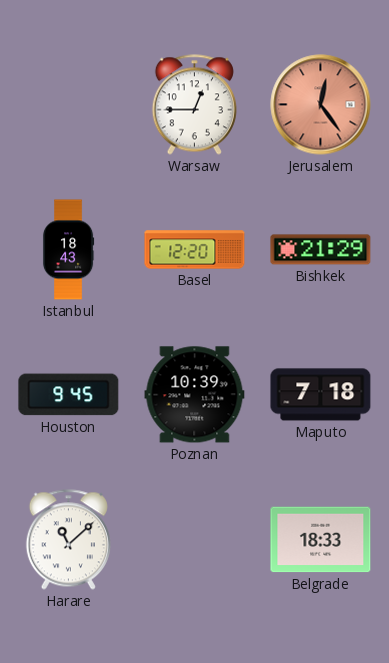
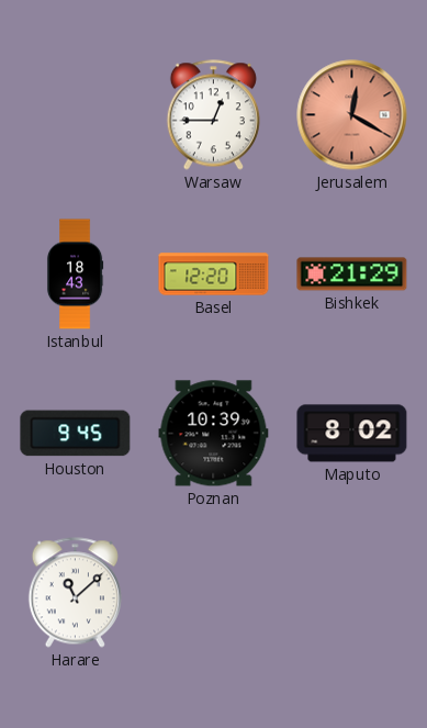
Jerusalem: 12:24 -> 12:20
Maputo: 7:18 -> 8:02
Belgrade: 18:33 -> none
